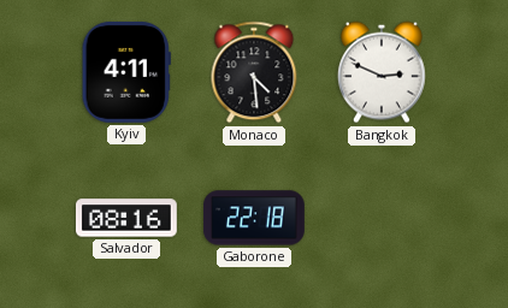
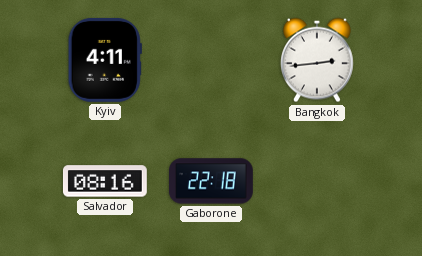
Monaco: 4:29 -> none
Bangkok: 2:49 -> 2:44
